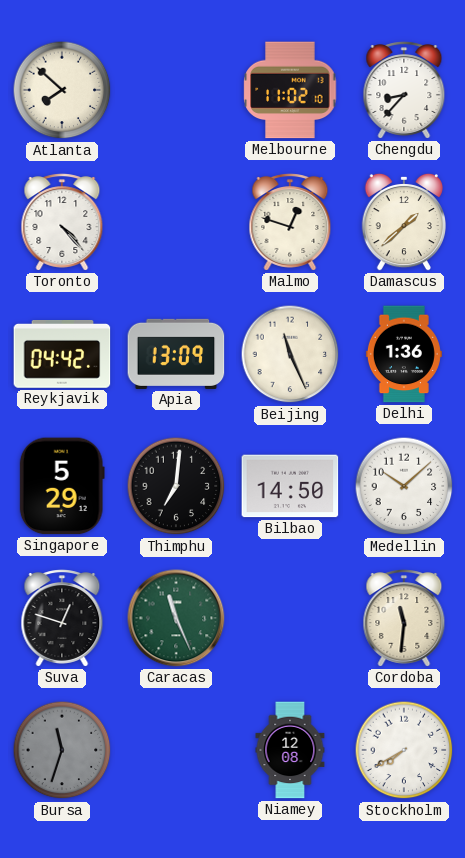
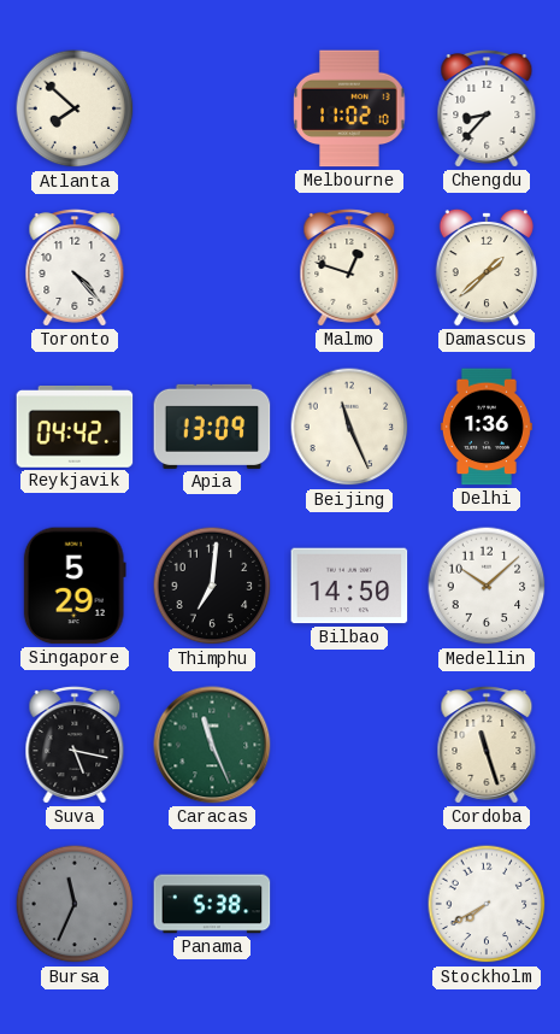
Suva: 12:48 -> 5:17
Cordoba: 11:31 -> 11:27
Bursa: 11:33 -> 11:34
Panama: none -> 5:38
Niamey: 12:08 -> none
